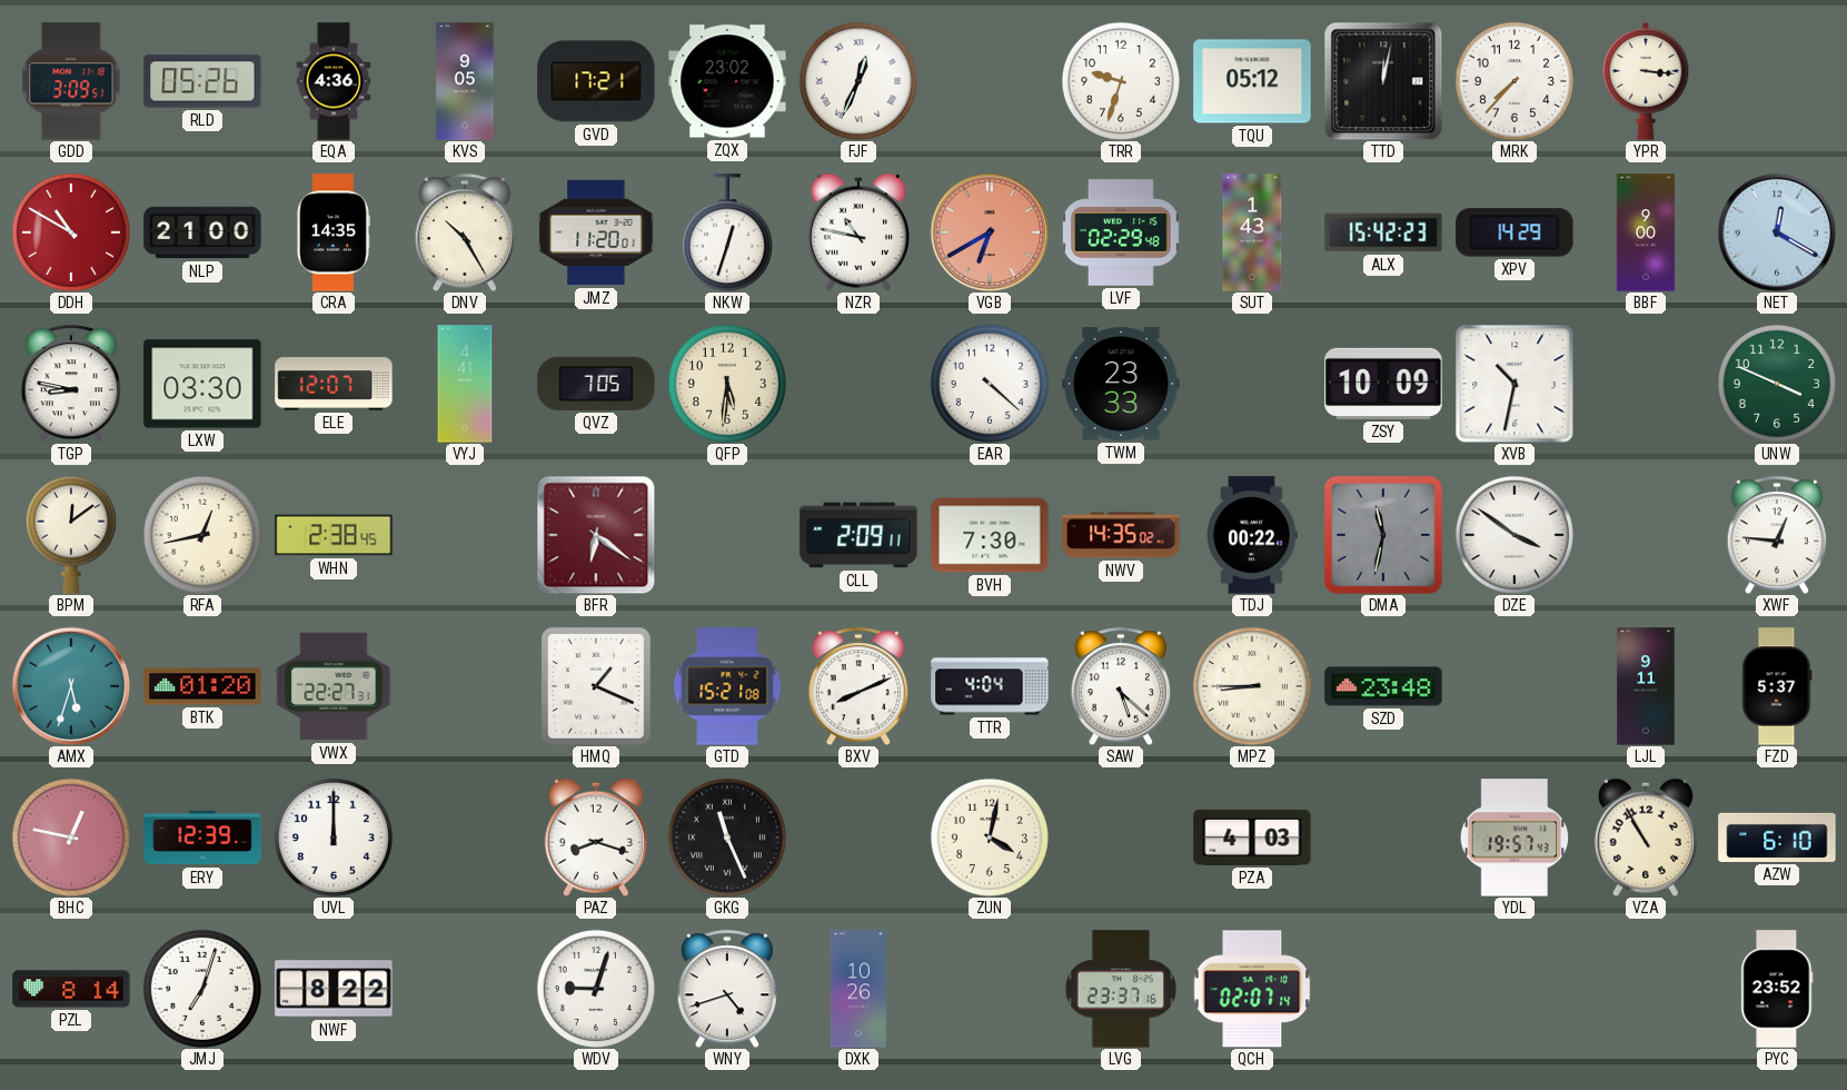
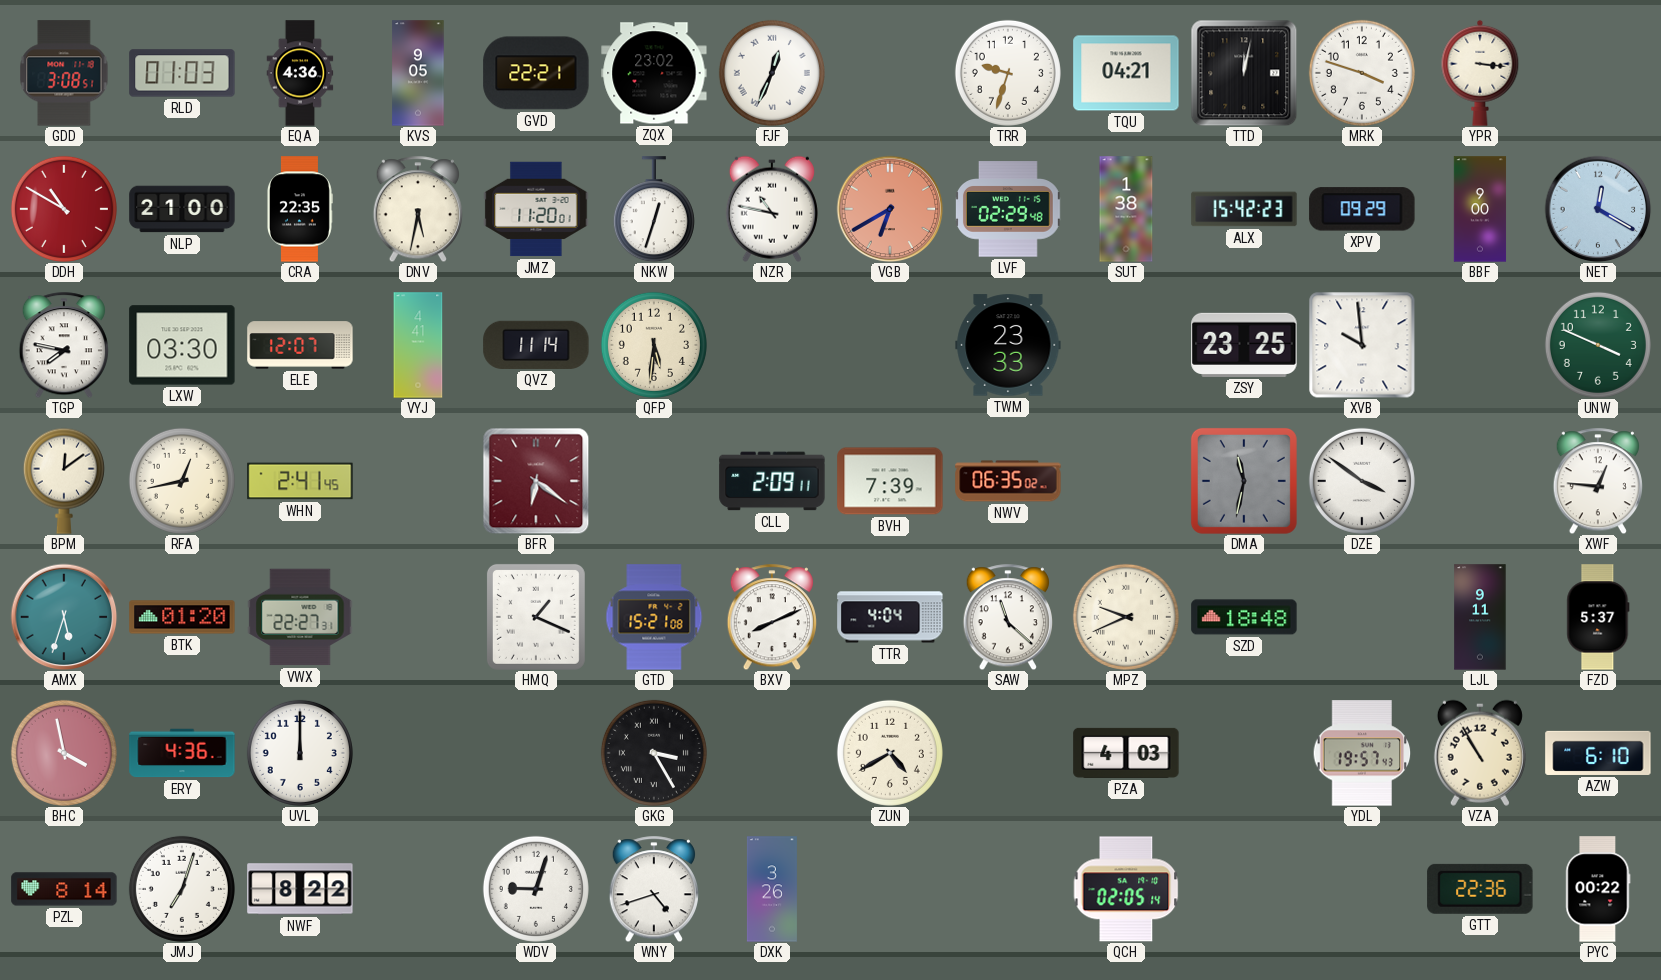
GDD: 3:09 -> 3:08
RLD: 05:26 -> 01:03
GVD: 17:21 -> 22:21
TQU: 05:12 -> 04:21
MRK: 7:37 -> 3:48
CRA: 14:35 -> 22:35
DNV: 10:25 -> 5:32
SUT: 1:43 -> 1:38
XPV: 14:29 -> 09:29
TGP: 8:47 -> 7:47
QVZ: 7:05 -> 11:14
EAR: 4:22 -> none
ZSY: 10:09 -> 23:25
XVB: 10:32 -> 9:59
WHN: 2:38 -> 2:41
BVH: 7:30 -> 7:39
NWV: 14:35 -> 06:35
TDJ: 00:22 -> none
SAW: 5:22 -> 11:22
MPZ: 8:45 -> 9:41
SZD: 23:48 -> 18:48
BHC: 12:47 -> 3:58
ERY: 12:39 -> 4:36
PAZ: 8:18 -> none
GKG: 11:26 -> 3:25
ZUN: 4:02 -> 4:40
DXK: 10:26 -> 3:26
LVG: 23:37 -> none
QCH: 02:07 -> 02:05
GTT: none -> 22:36
PYC: 23:52 -> 00:22
